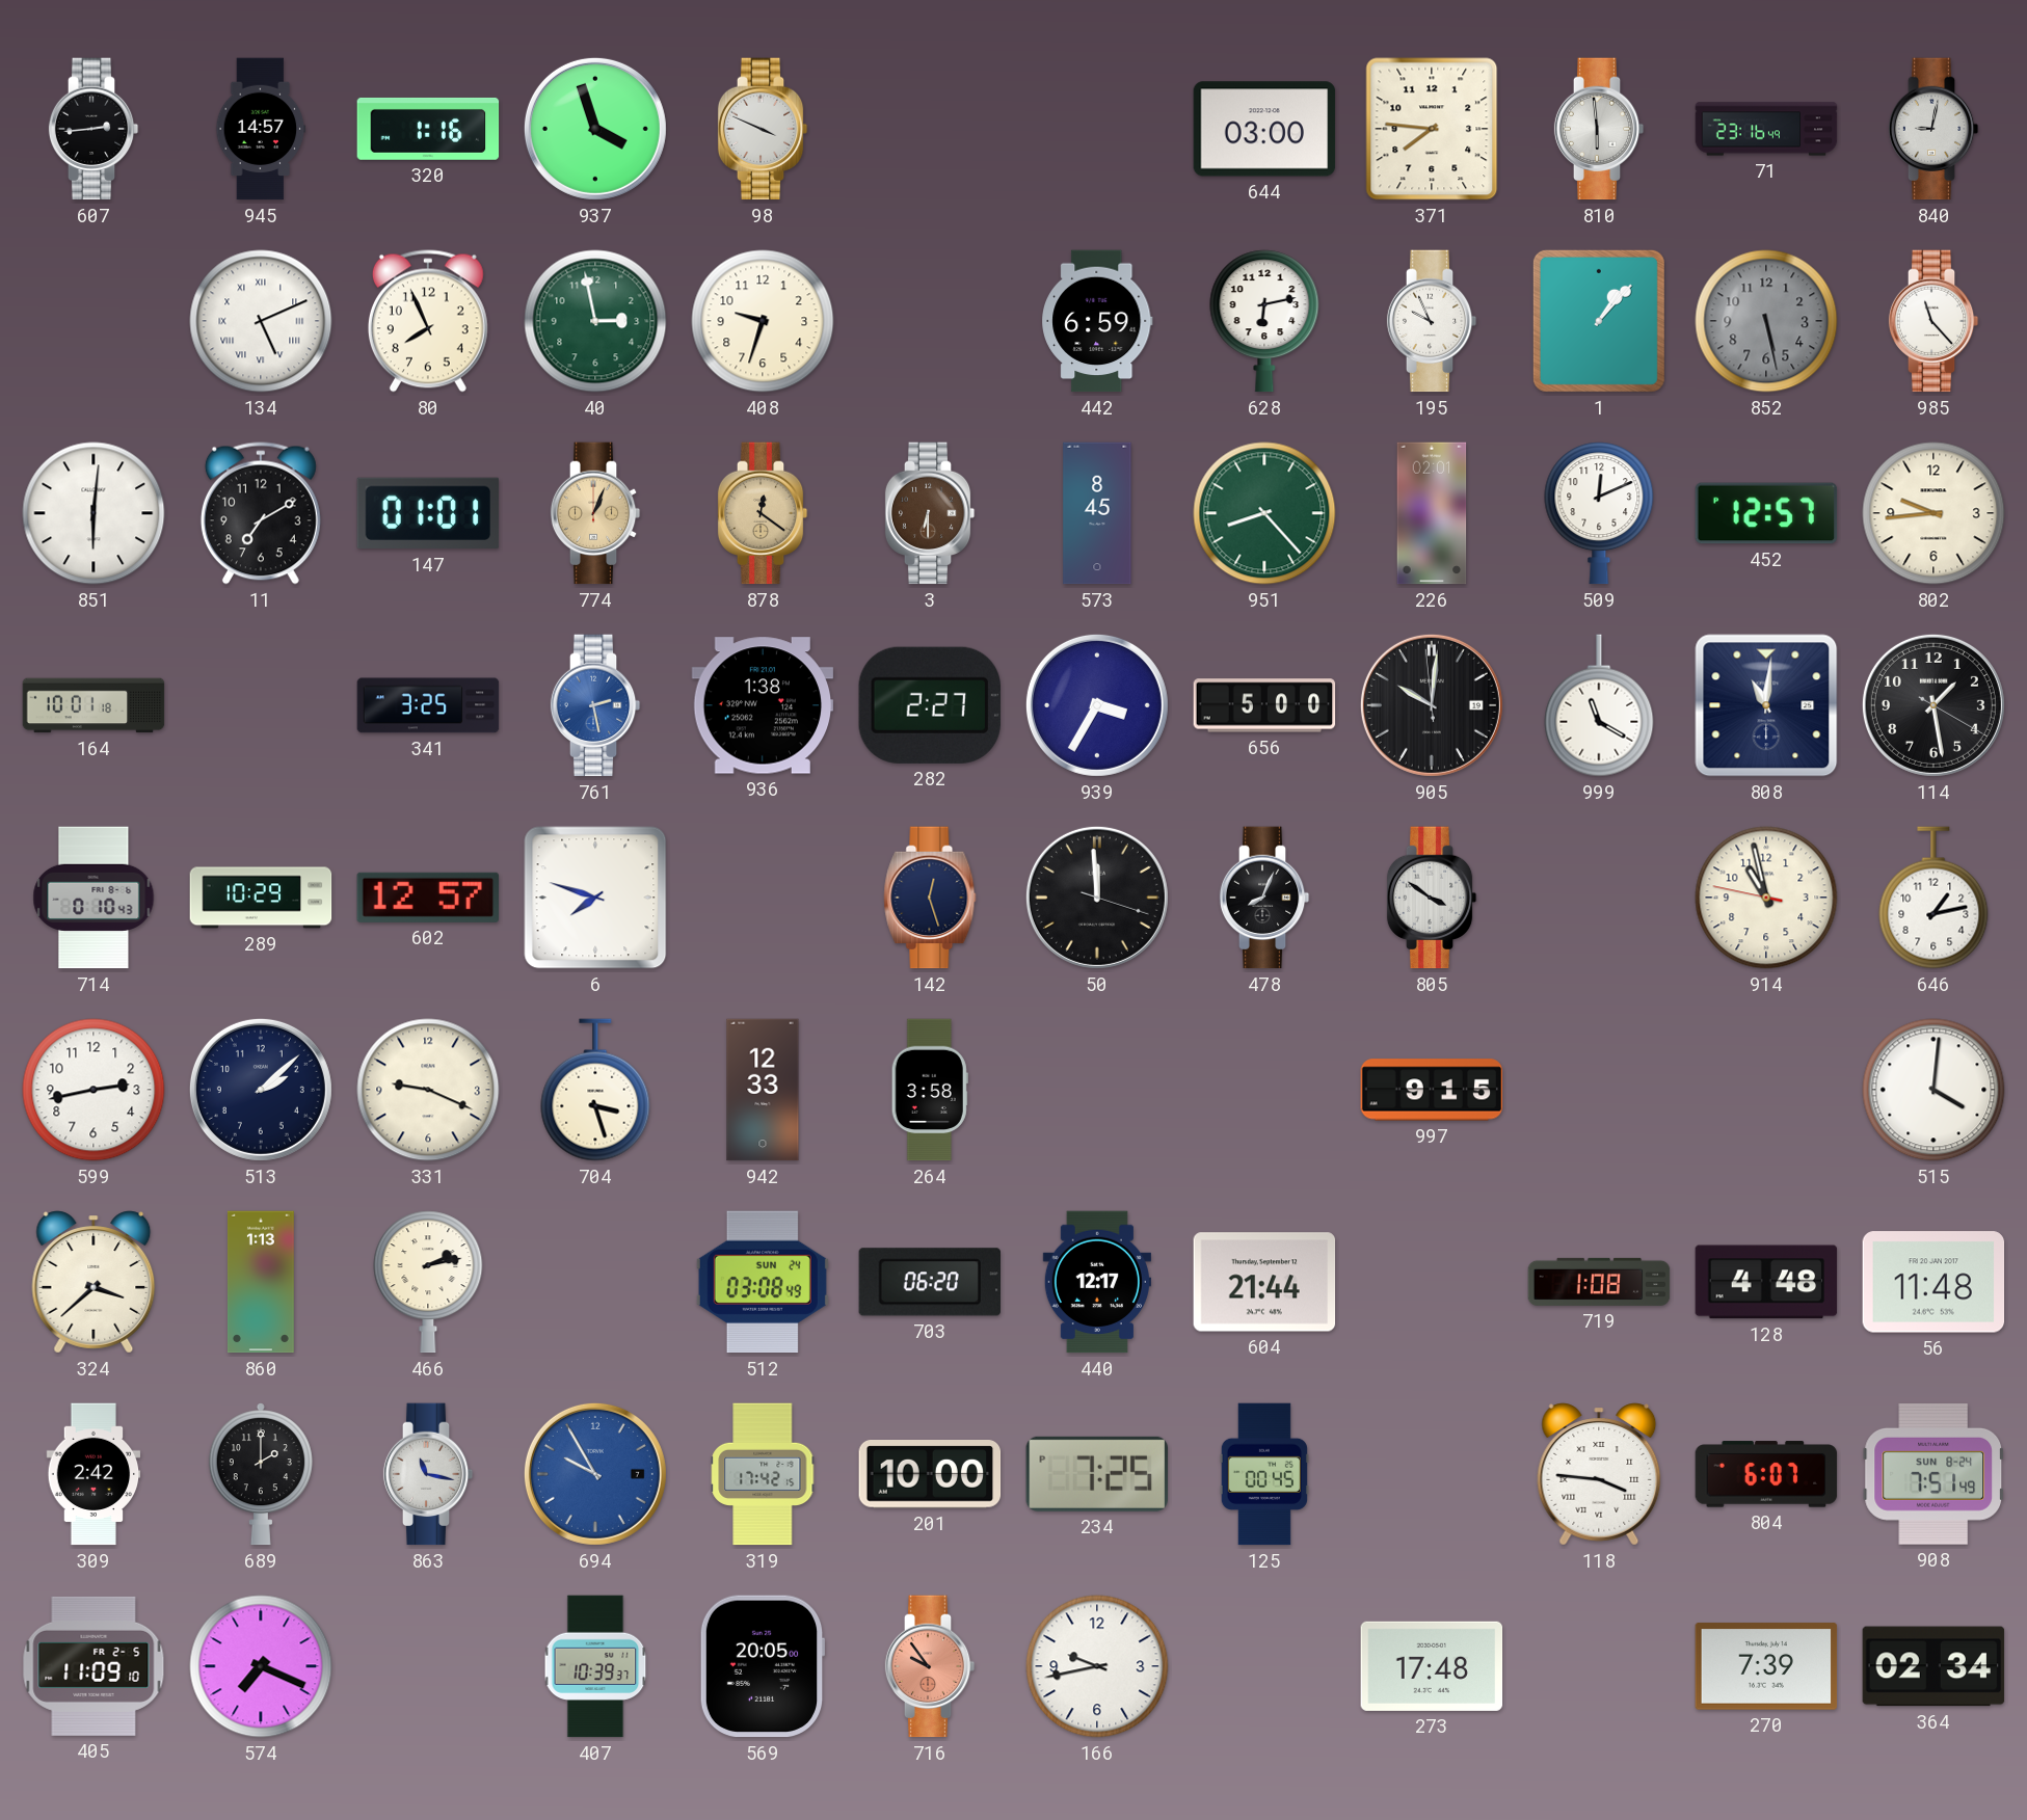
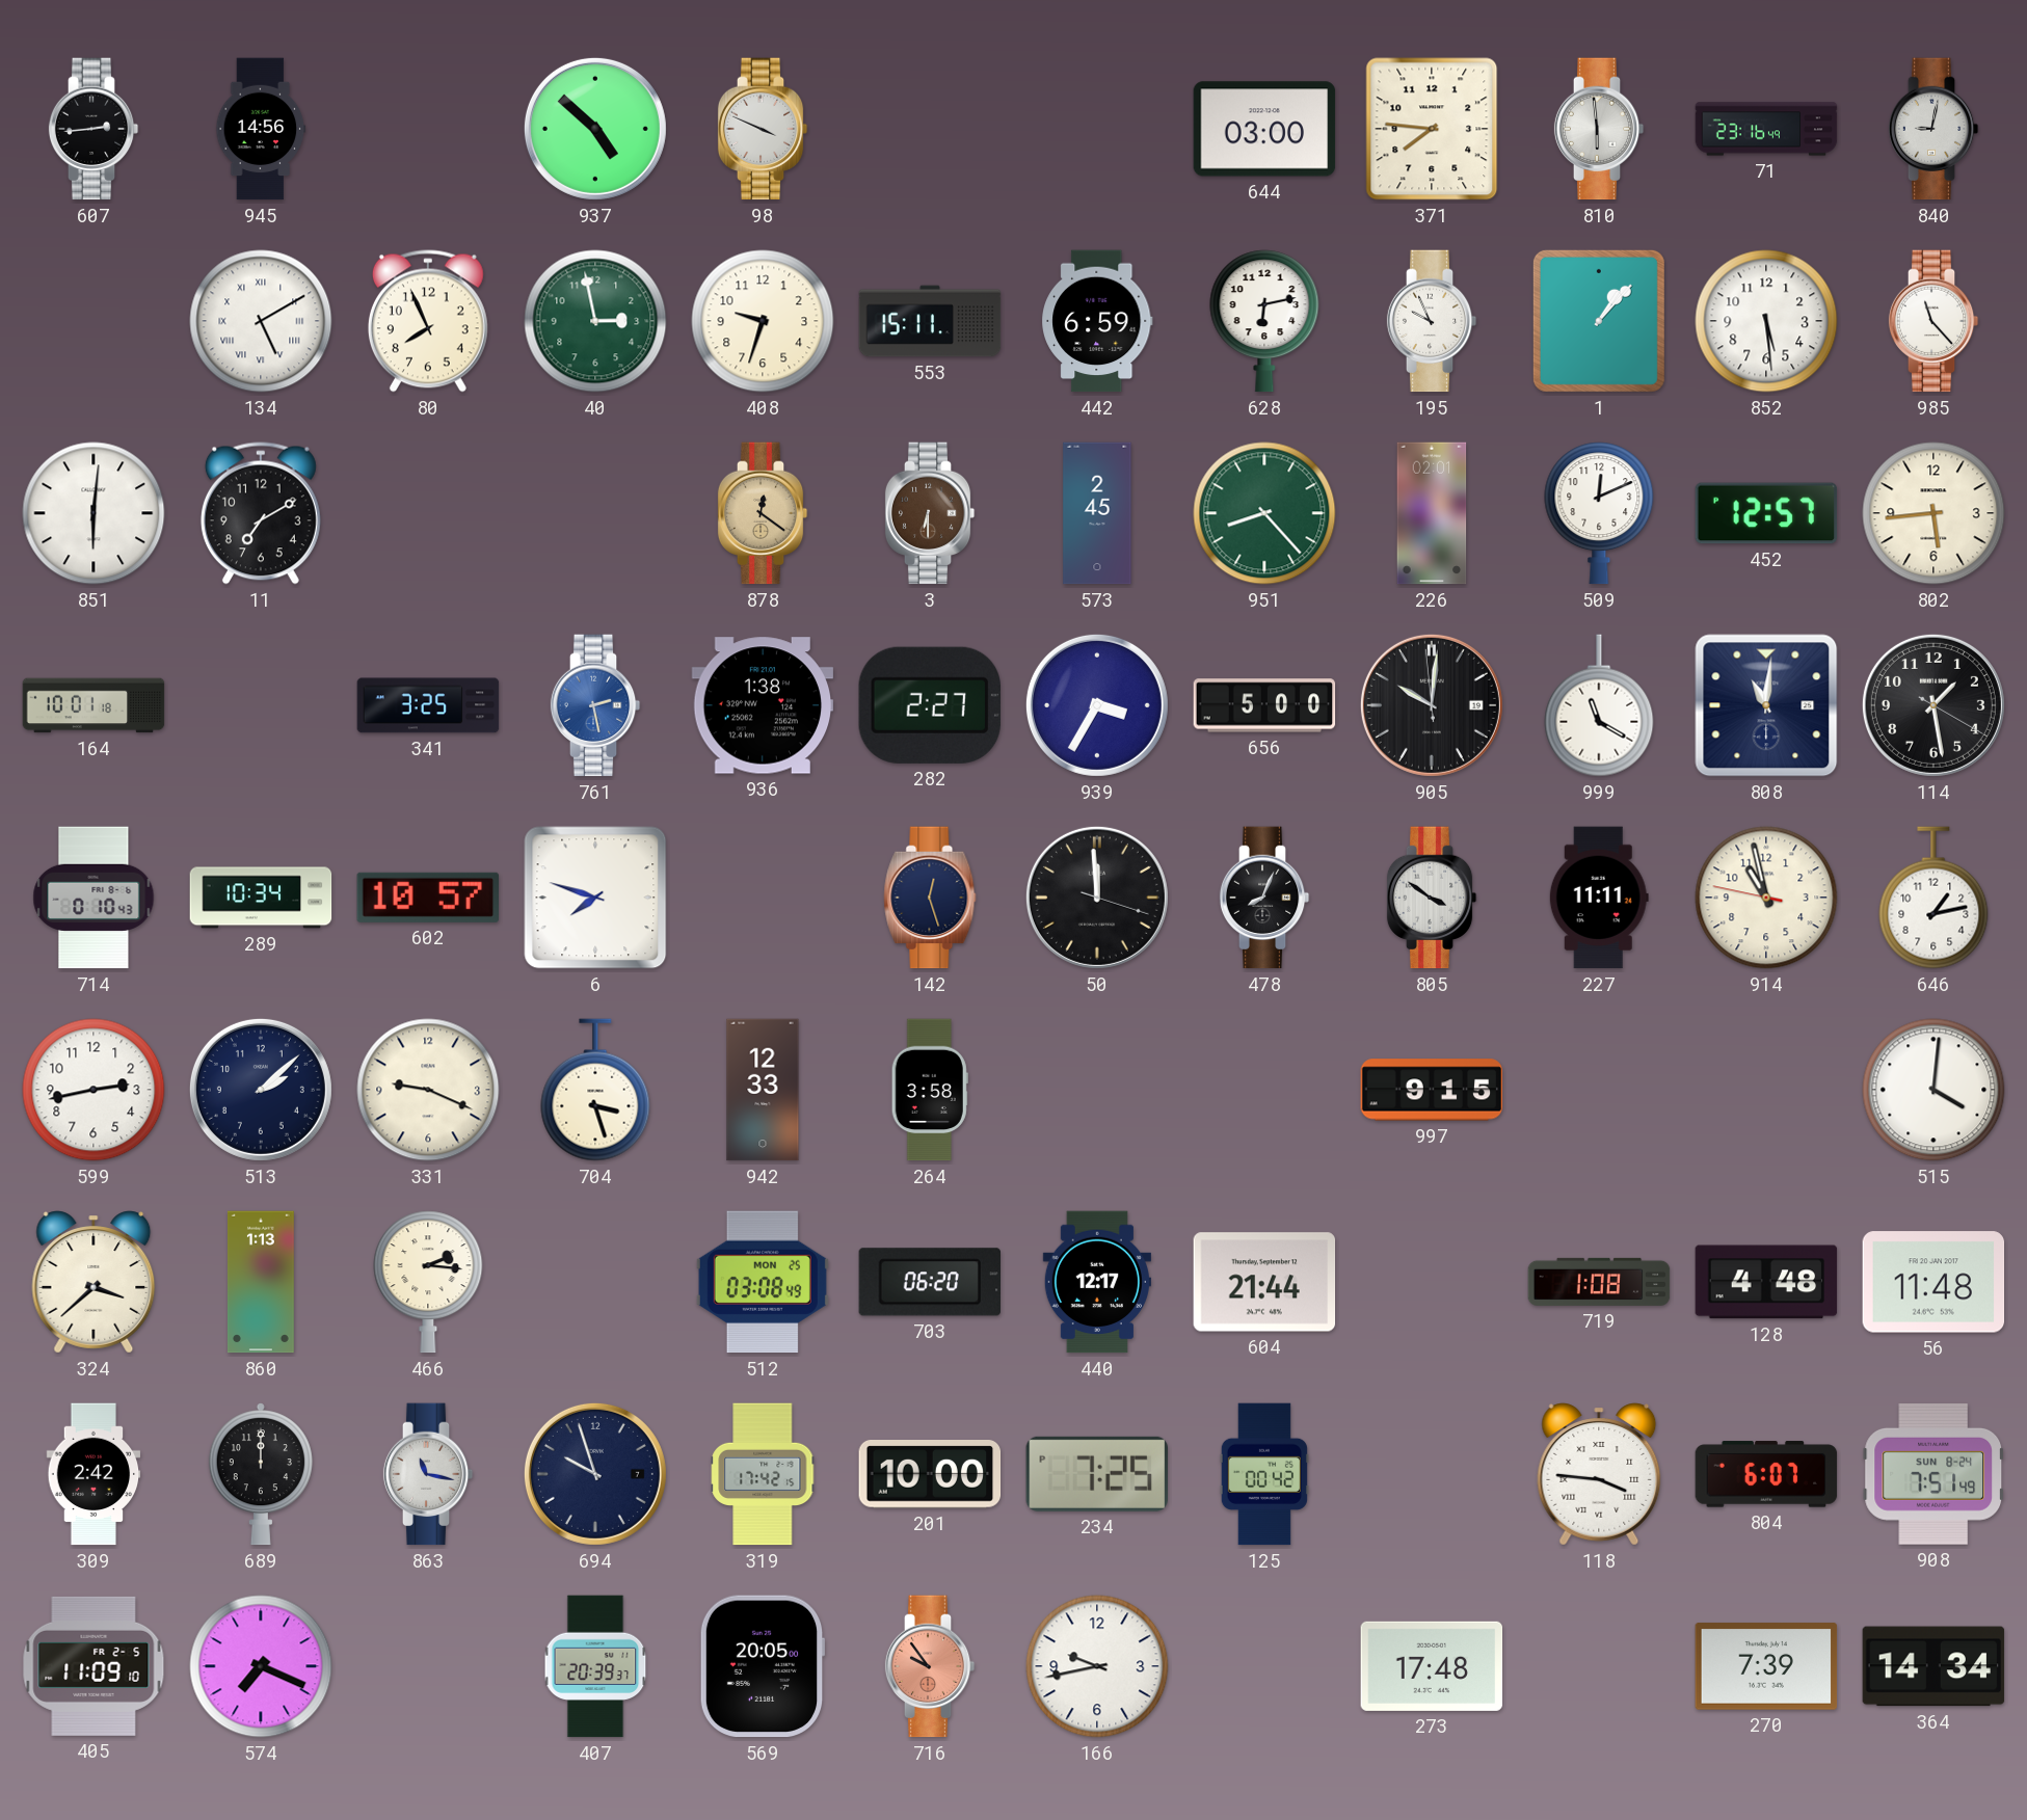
945: 14:57 -> 14:56
320: 1:16 -> none
937: 3:57 -> 4:52
134: 5:11 -> 5:10
553: none -> 15:11
852: 5:28 -> 5:29
852 dial: grey -> white
147: 01:01 -> none
774: 1:04 -> none
573: 8:45 -> 2:45
802: 9:44 -> 5:44
289: 10:29 -> 10:34
602: 12:57 -> 10:57
227: none -> 11:11
466: 2:13 -> 2:16
512 date: SUN 24 -> MON 25
689: 2:00 -> 12:00
694: 9:55 -> 9:57
694 dial: blue -> navy
125: 00:45 -> 00:42
407: 10:39 -> 20:39
364: 02:34 -> 14:34
